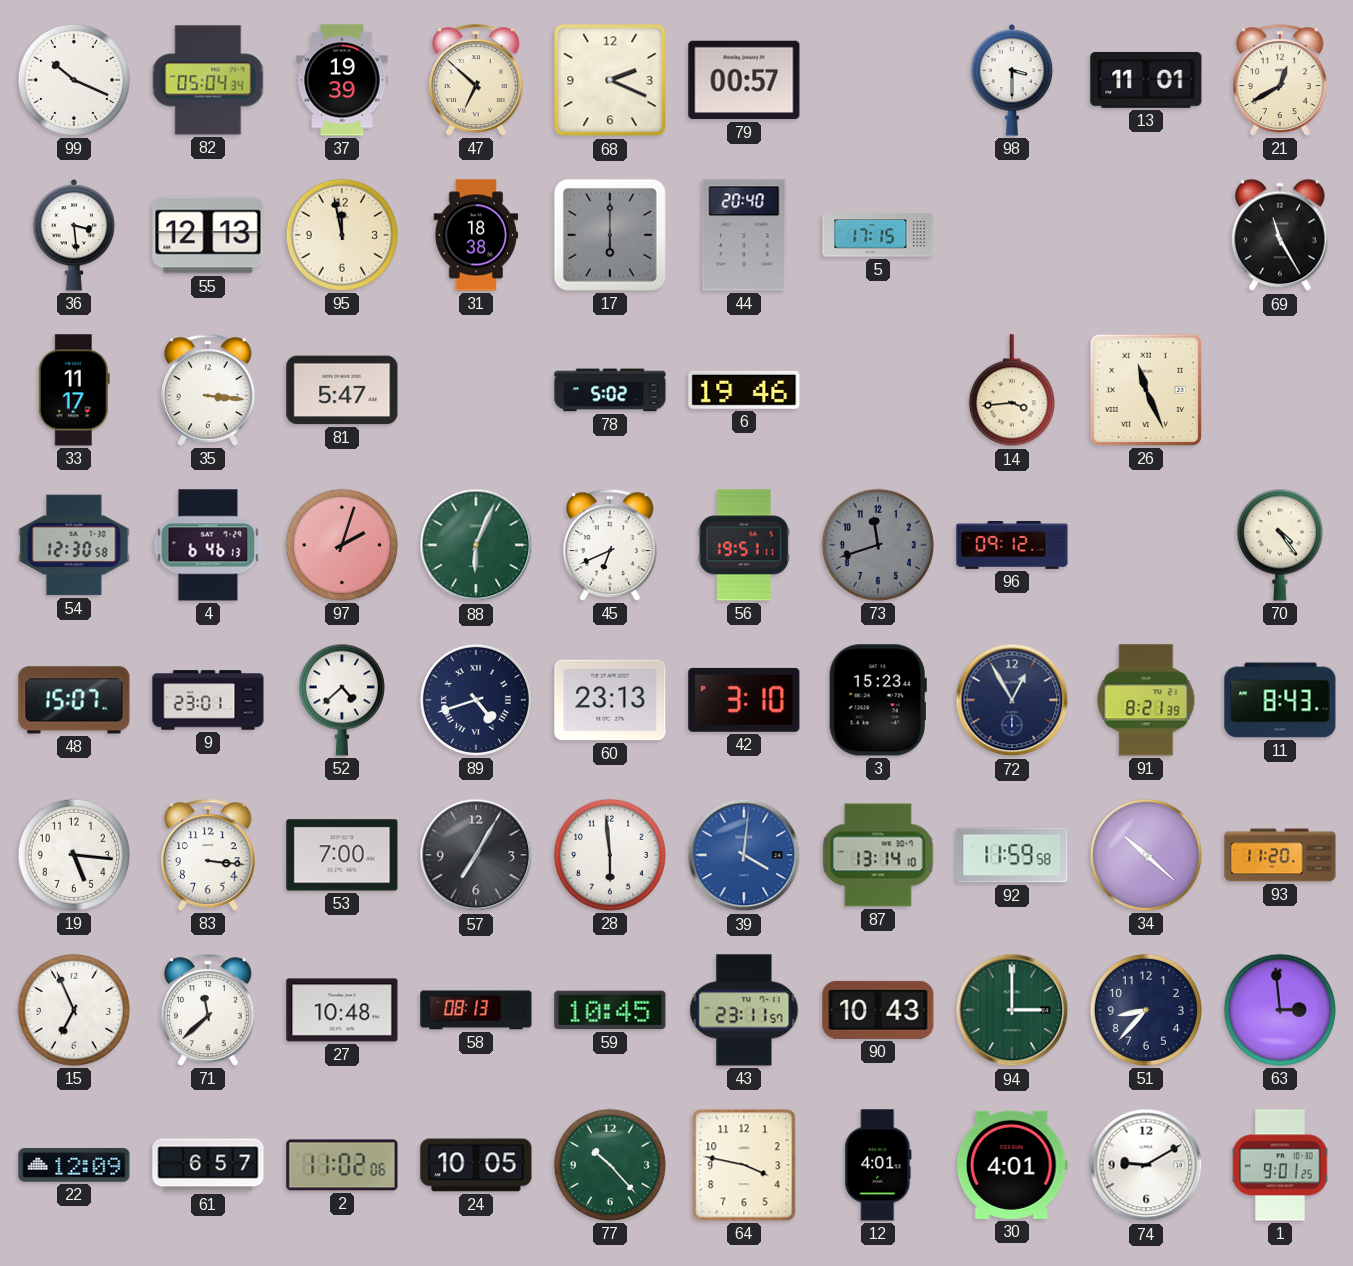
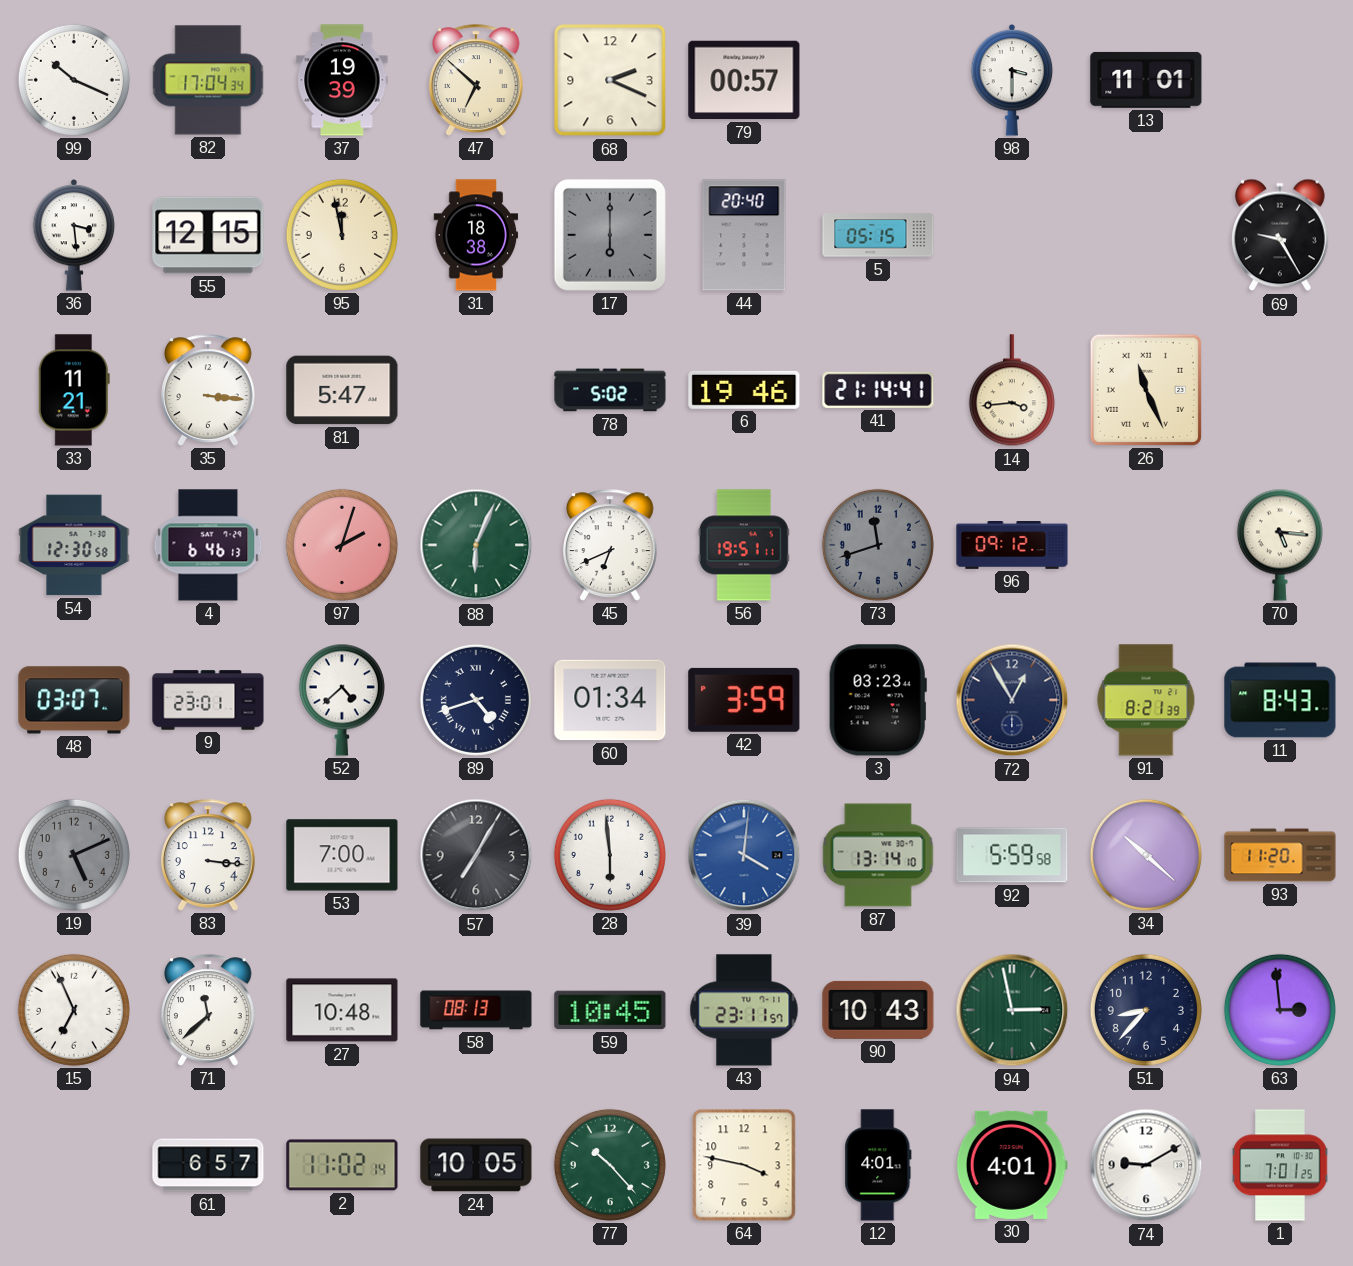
82: 05:04 -> 17:04
21: 12:40 -> none
55: 12:13 -> 12:15
5: 17:15 -> 05:15
69: 11:25 -> 9:25
33: 11:17 -> 11:21
41: none -> 21:14
70: 4:24 -> 5:16
48: 15:07 -> 03:07
60: 23:13 -> 01:34
42: 3:10 -> 3:59
3: 15:23 -> 03:23
19: 5:16 -> 5:11
19 dial: white -> grey
92: 11:59 -> 5:59
94: 3:00 -> 2:58
22: 12:09 -> none
2: 11:02:06 -> 11:02:14
1: 9:01 -> 7:01
